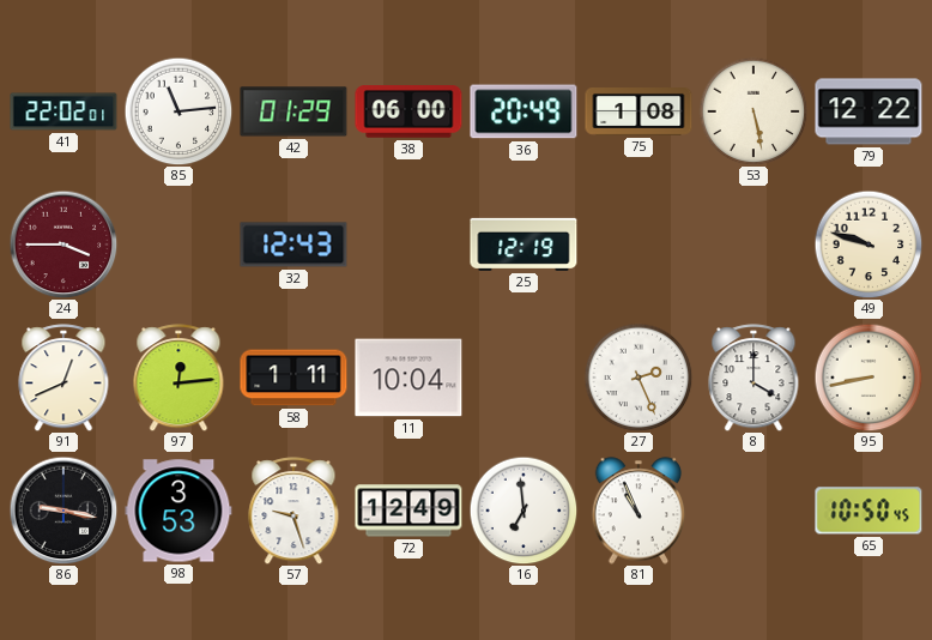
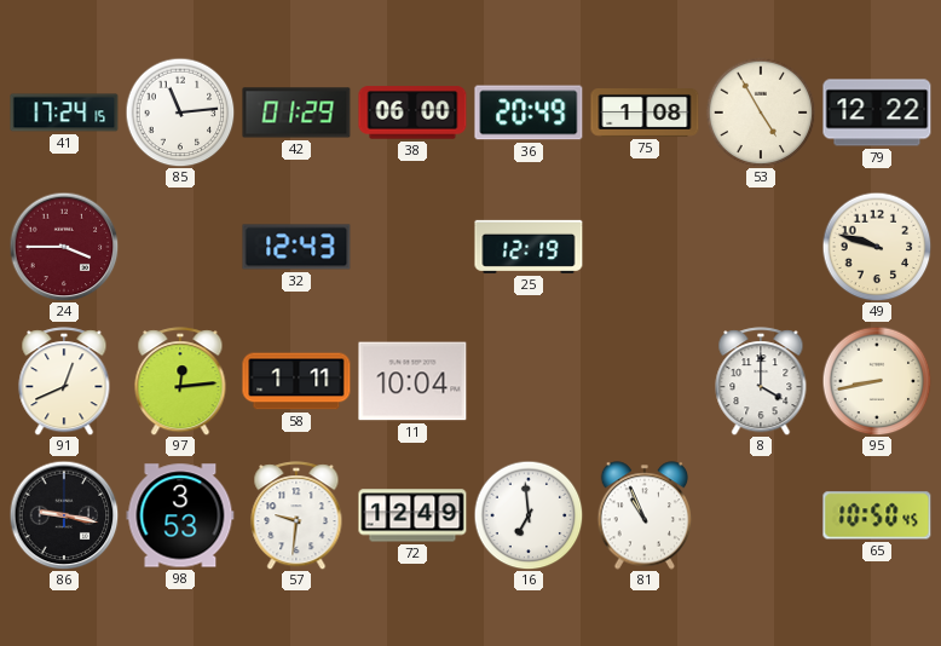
41: 22:02 -> 17:24
53: 5:28 -> 4:55
27: 2:26 -> none
57: 9:27 -> 9:31
